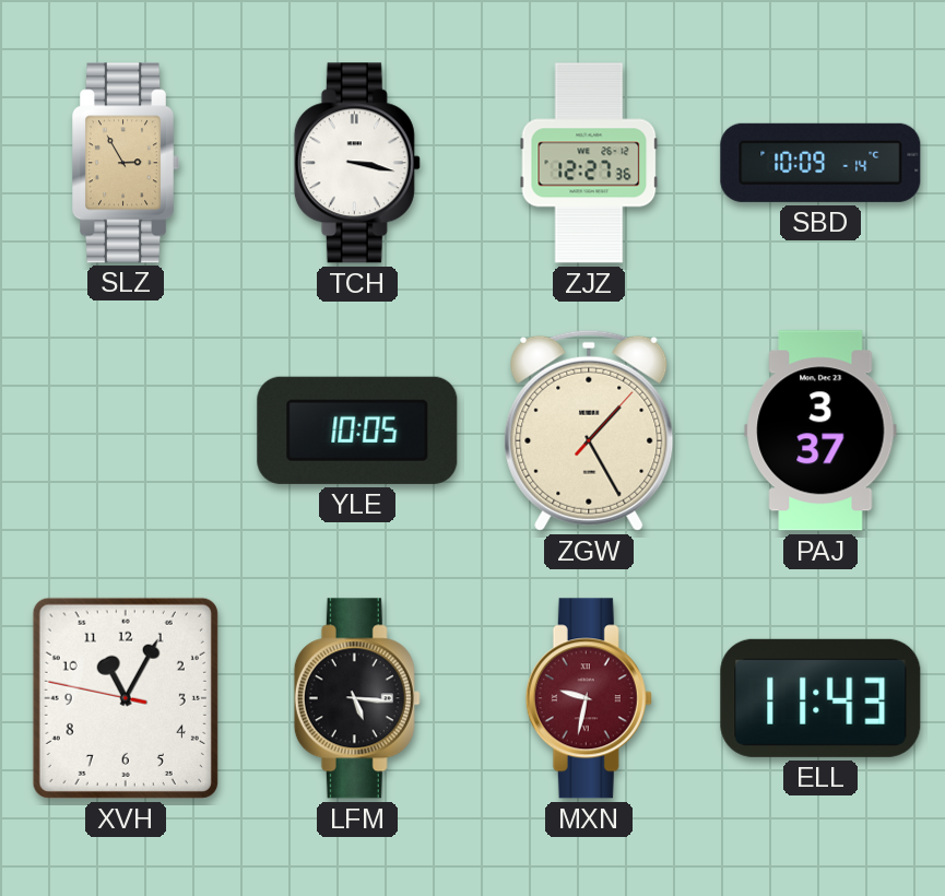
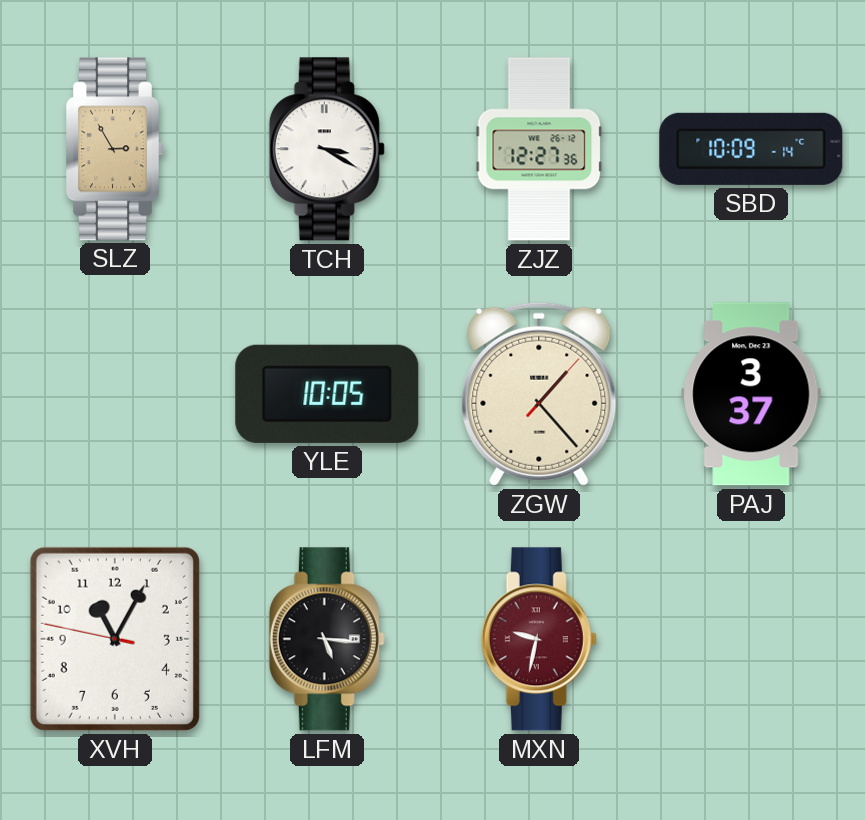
TCH: 3:17 -> 3:20
ZGW: 1:25 -> 1:23
ELL: 11:43 -> none
